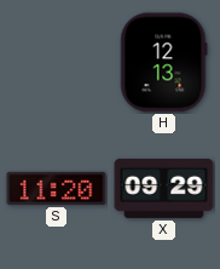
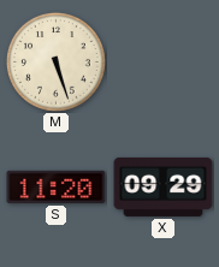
M: none -> 5:27
H: 12:13 -> none
